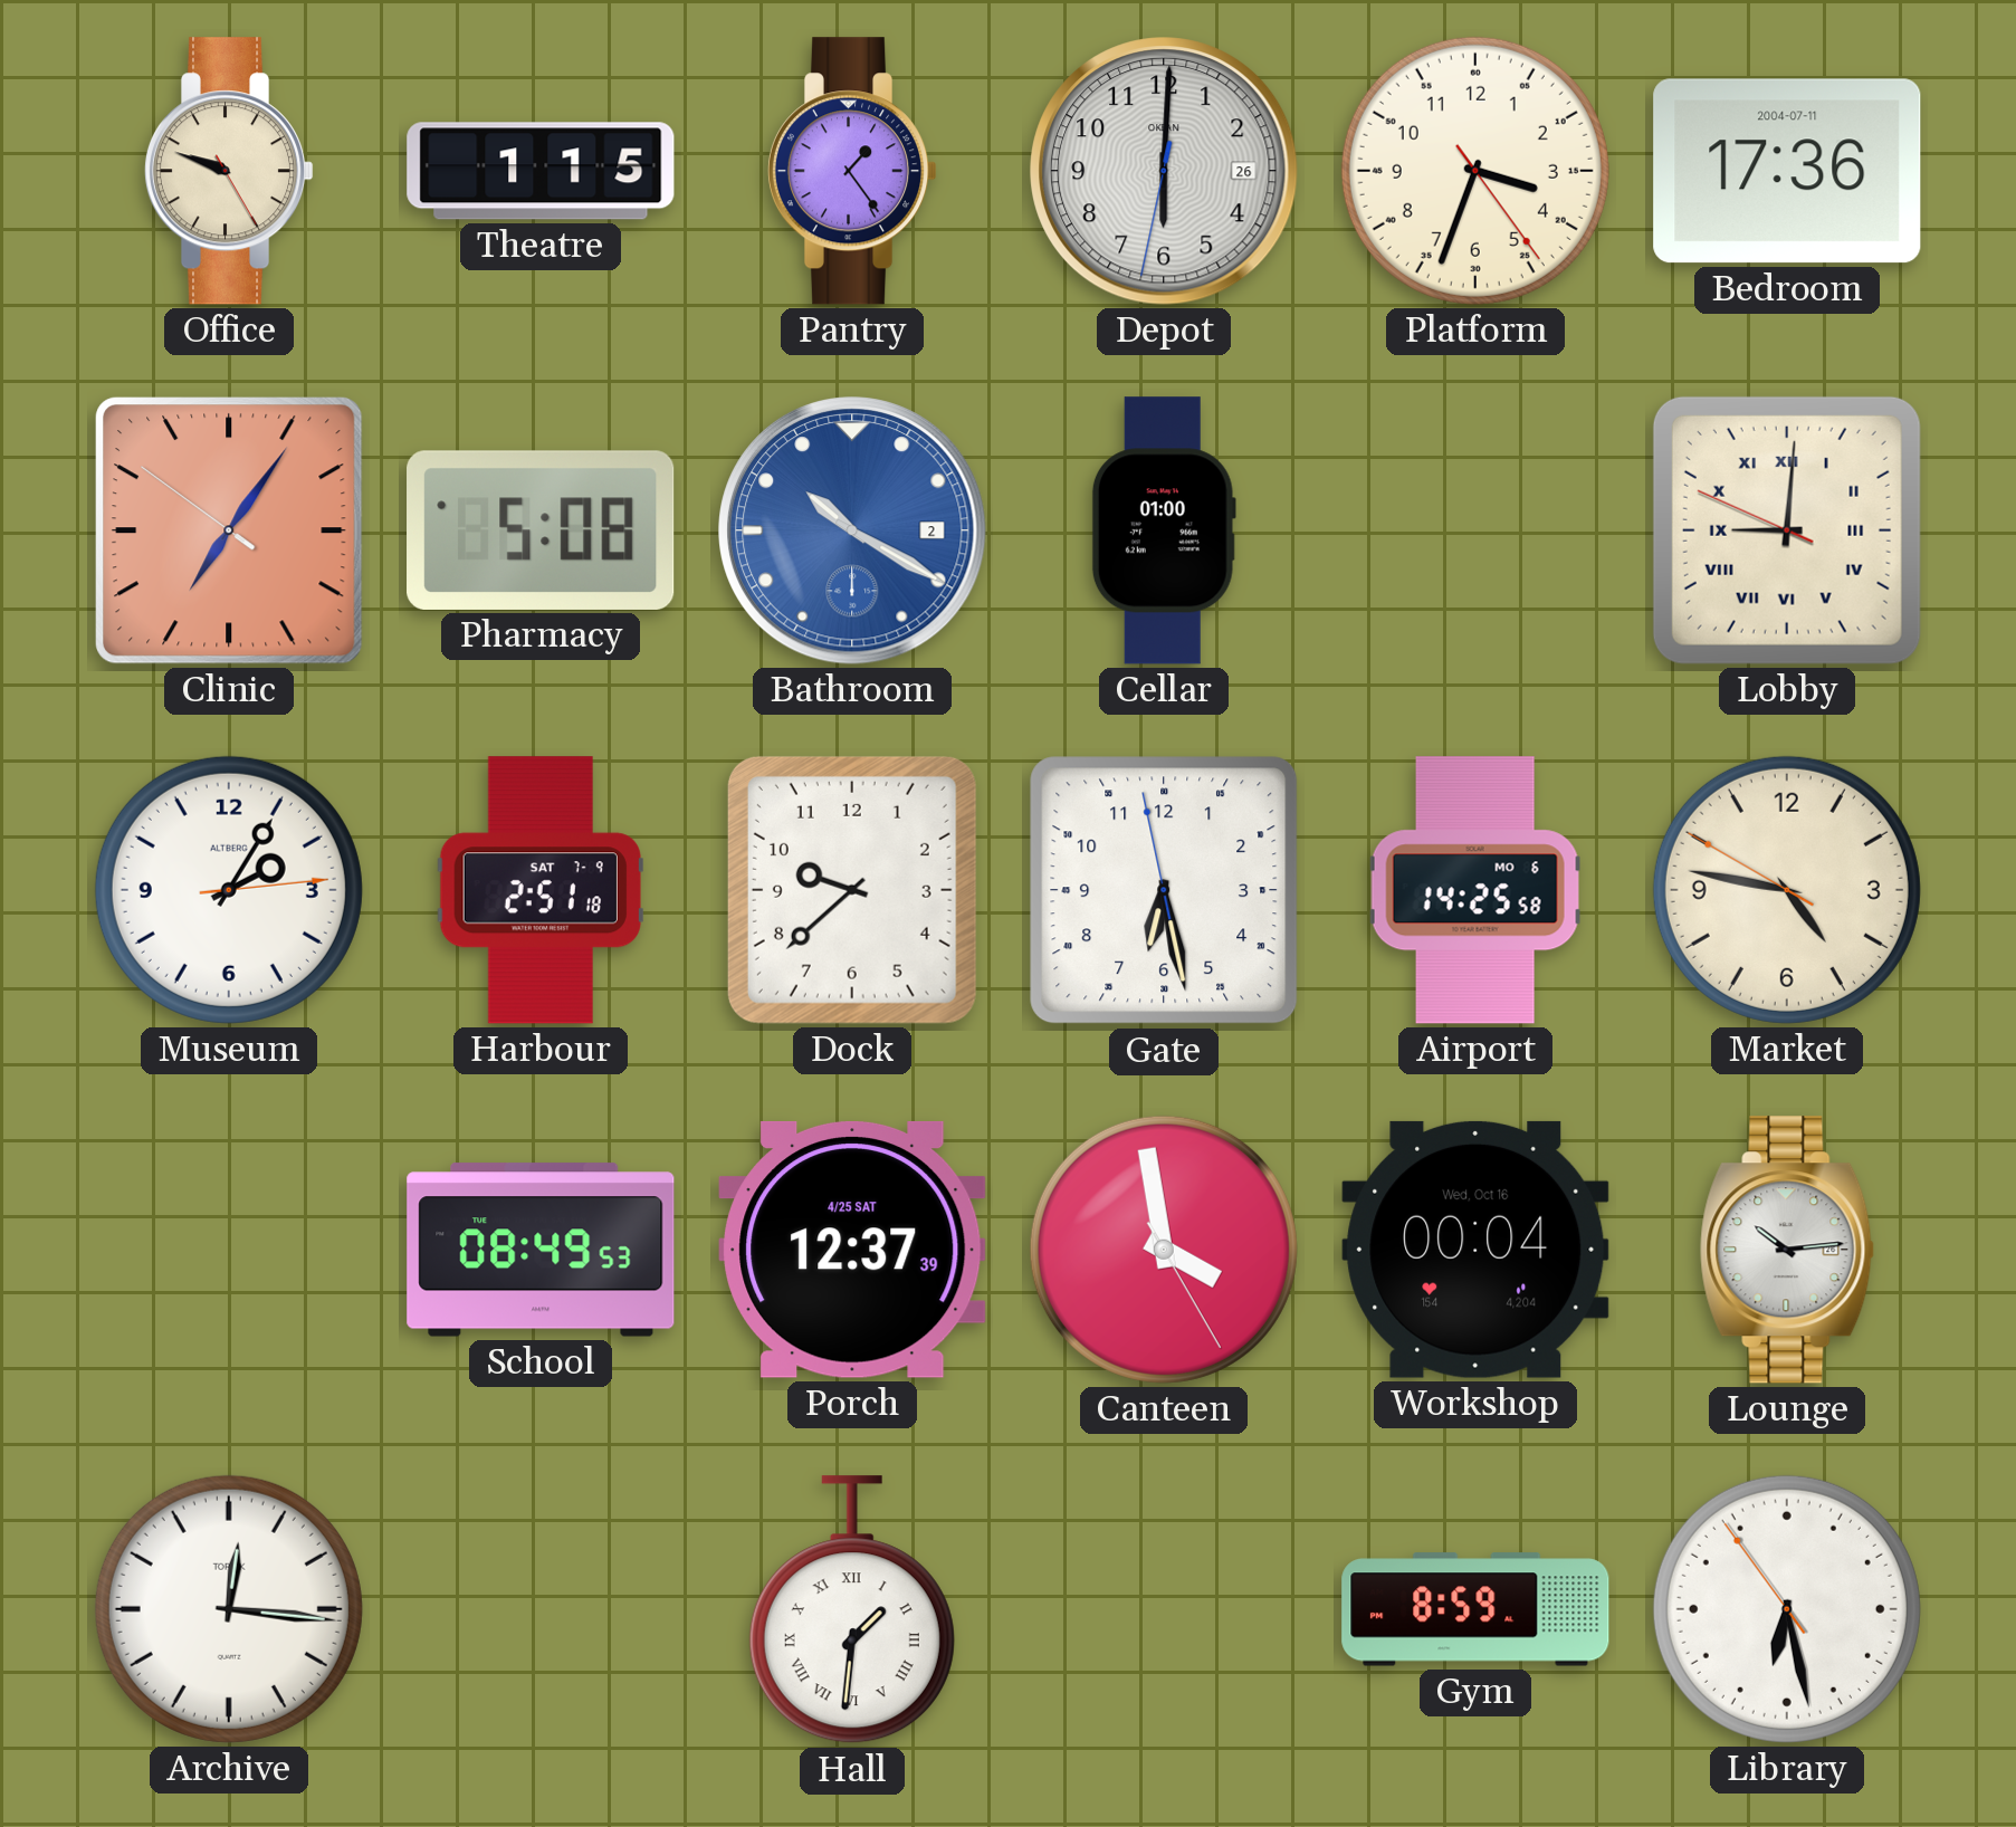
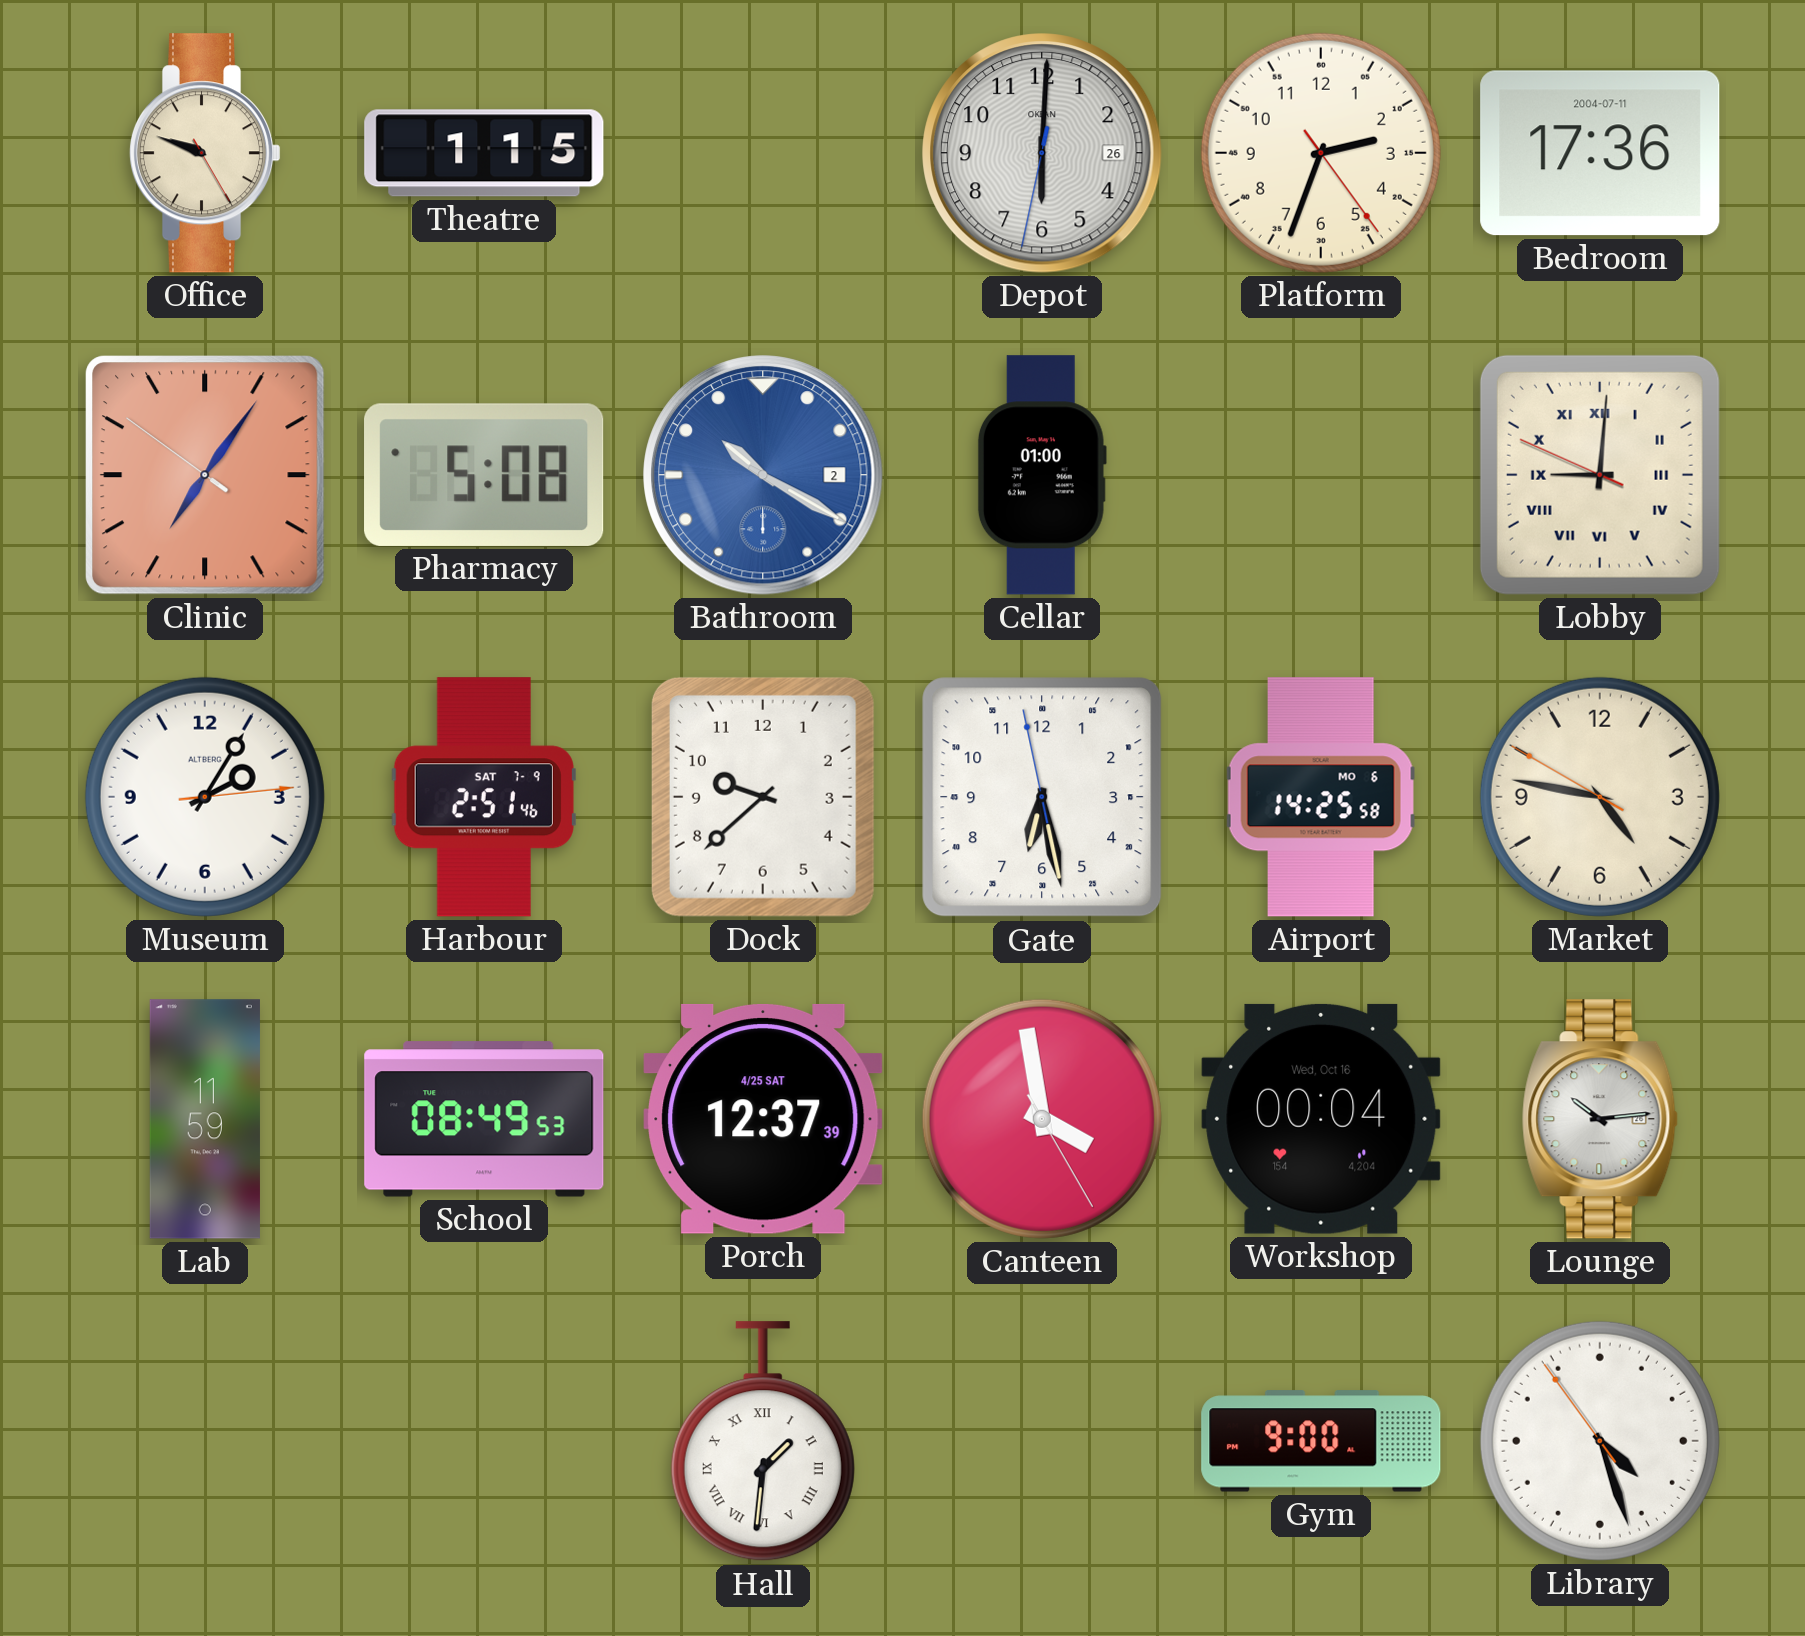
Pantry: 1:24 -> none
Platform: 3:33 -> 2:33
Harbour: 2:51:18 -> 2:51:46
Lab: none -> 11:59
Archive: 12:16 -> none
Gym: 8:59 -> 9:00
Library: 6:27 -> 4:26
